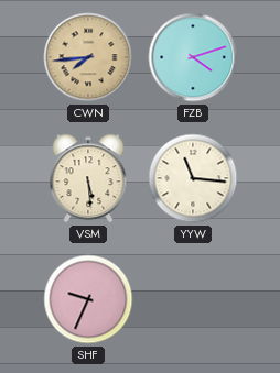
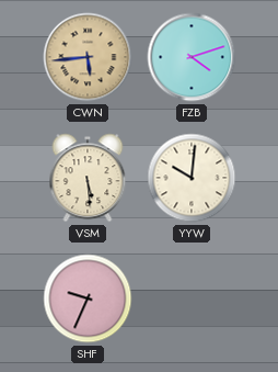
CWN: 7:44 -> 5:44
YYW: 11:16 -> 10:01
